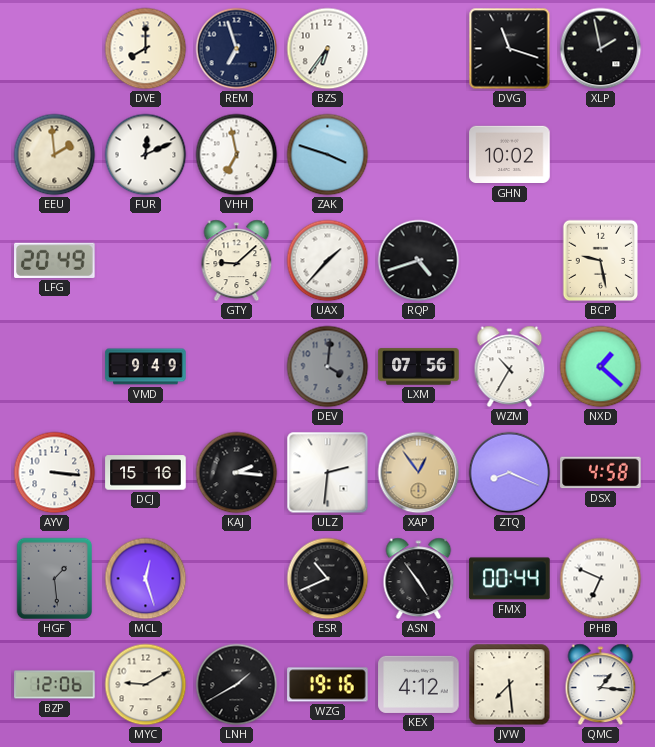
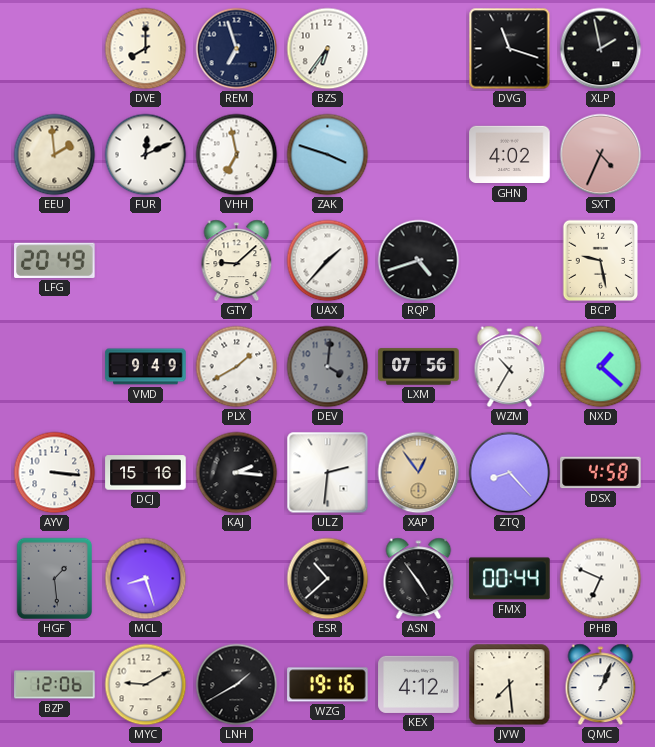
GHN: 10:02 -> 4:02
SXT: none -> 4:34
PLX: none -> 1:40
ZTQ: 8:19 -> 8:23
MCL: 12:27 -> 8:27
ESR: 10:41 -> 10:38
QMC: 1:16 -> 1:04
